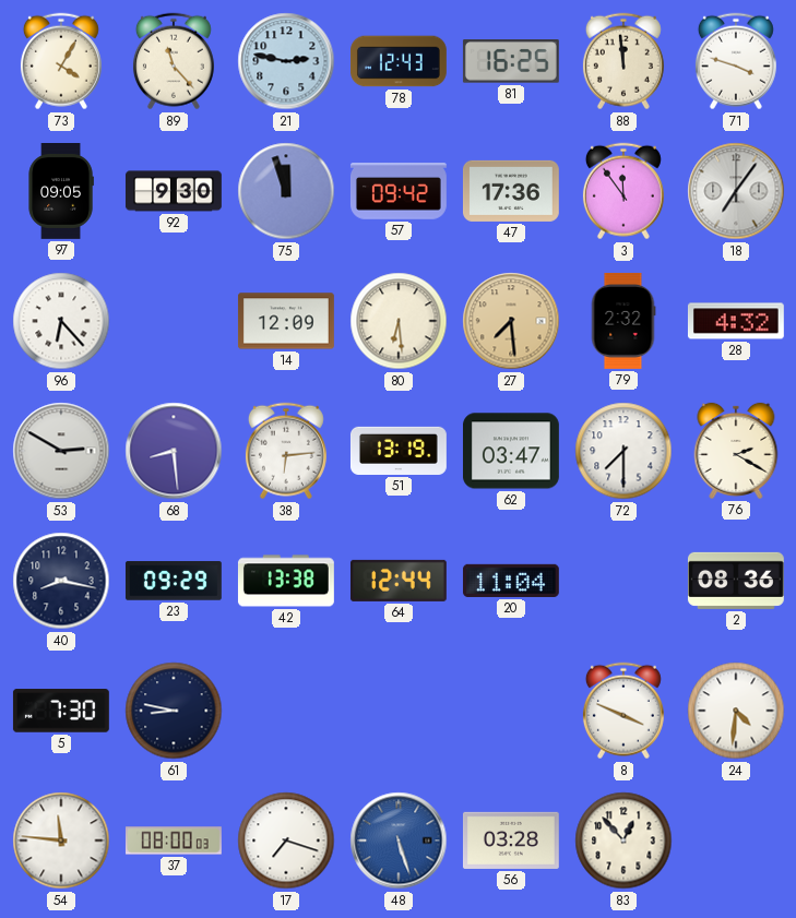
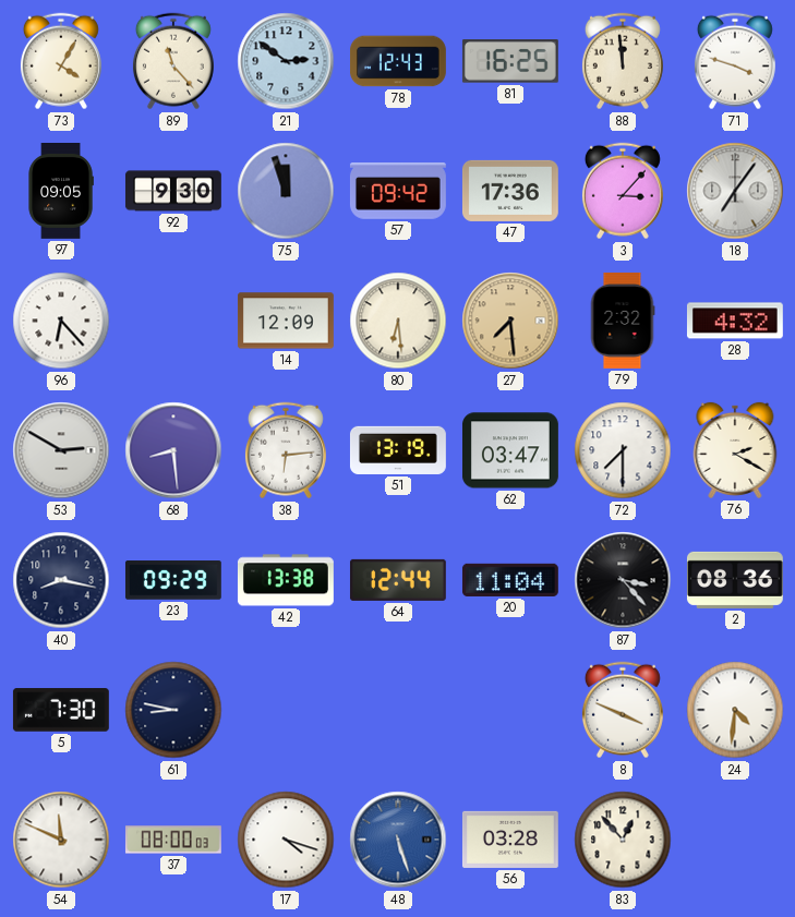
21: 2:47 -> 2:51
3: 11:54 -> 3:07
87: none -> 3:23
54: 11:46 -> 11:49
17: 7:18 -> 4:18
